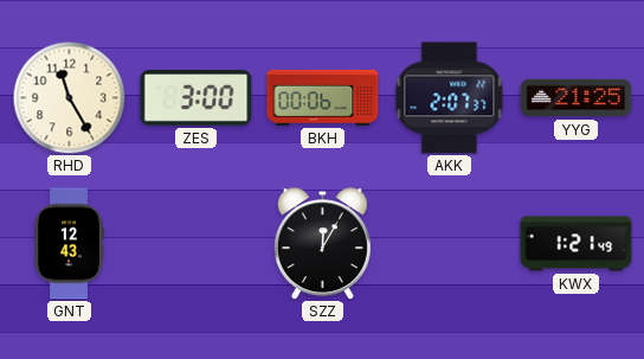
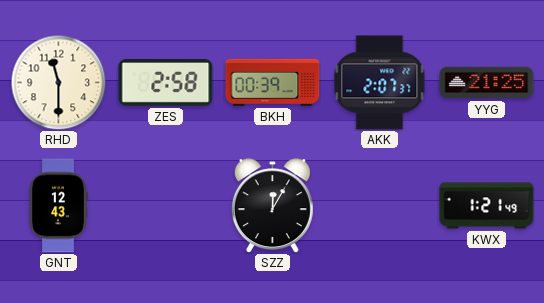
RHD: 11:25 -> 11:30
ZES: 3:00 -> 2:58
BKH: 00:06 -> 00:39
